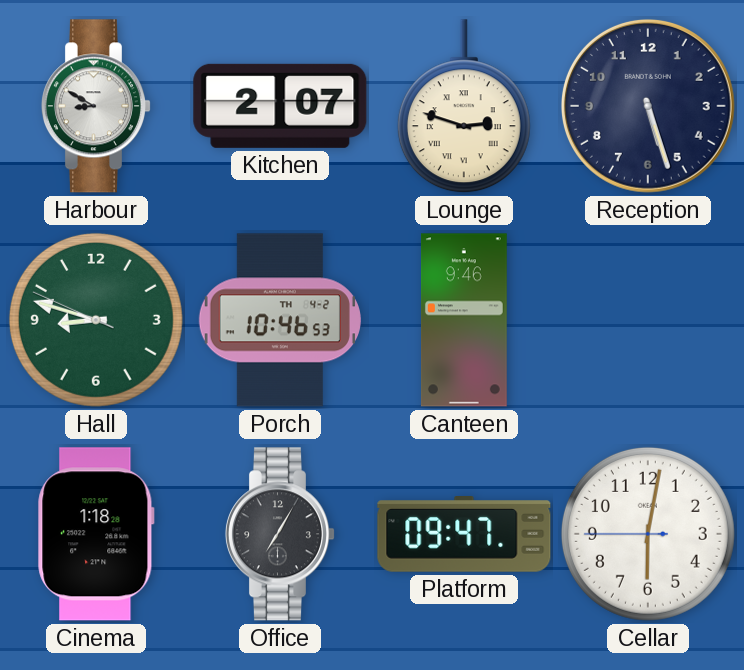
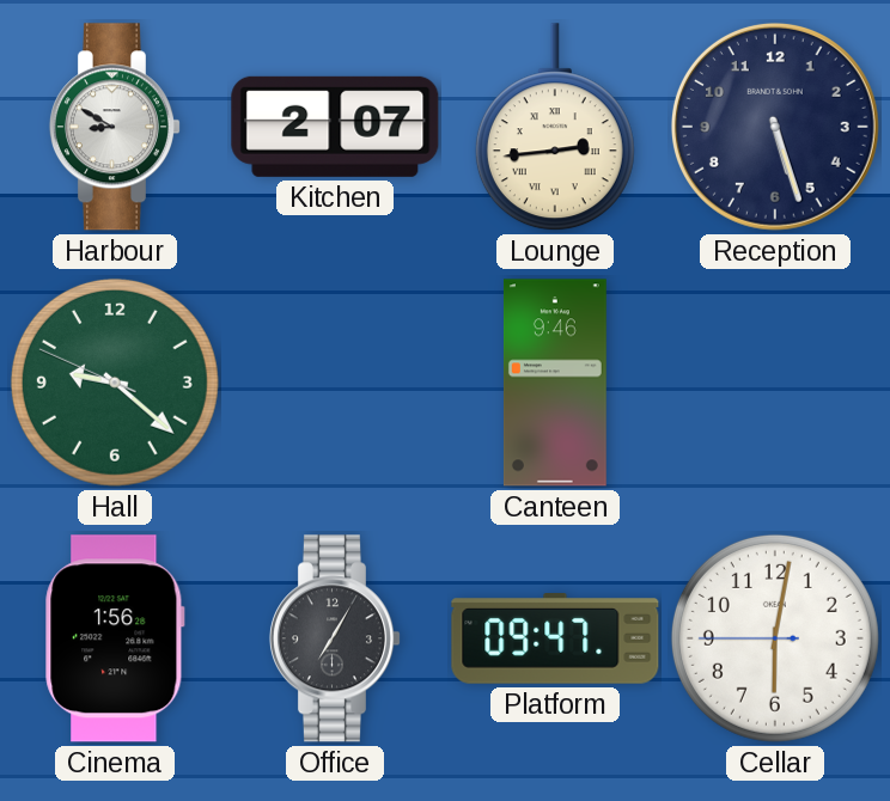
Lounge: 2:48 -> 2:44
Hall: 8:47 -> 9:21
Porch: 10:46 -> none
Cinema: 1:18 -> 1:56
